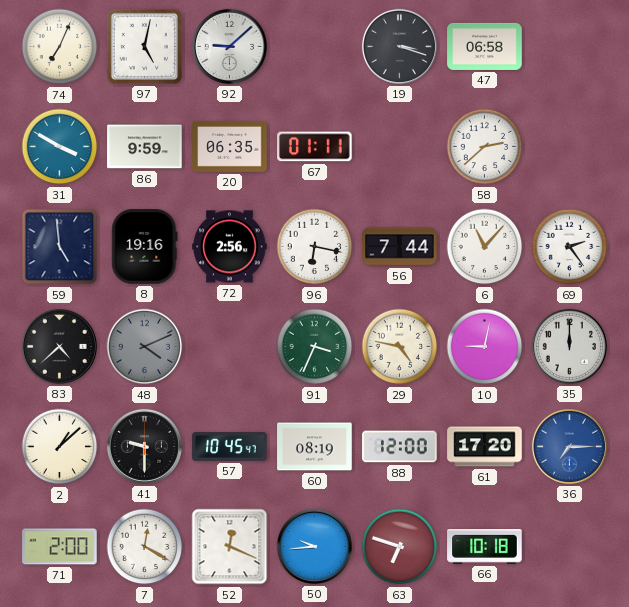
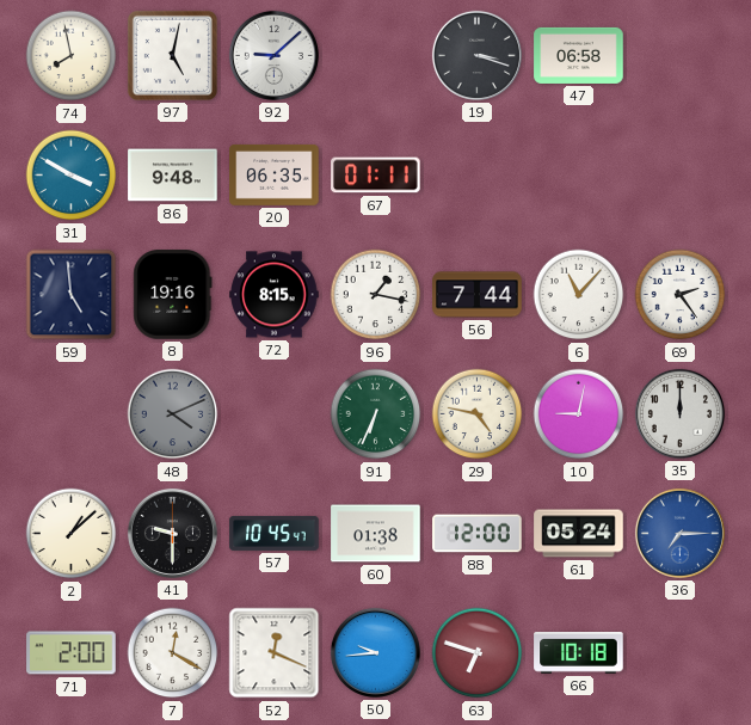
74: 7:04 -> 7:58
86: 9:59 -> 9:48
58: 2:38 -> none
72: 2:56 -> 8:15
96: 6:17 -> 1:17
83: 4:38 -> none
91: 3:34 -> 6:34
60: 08:19 -> 01:38
61: 17:20 -> 05:24
